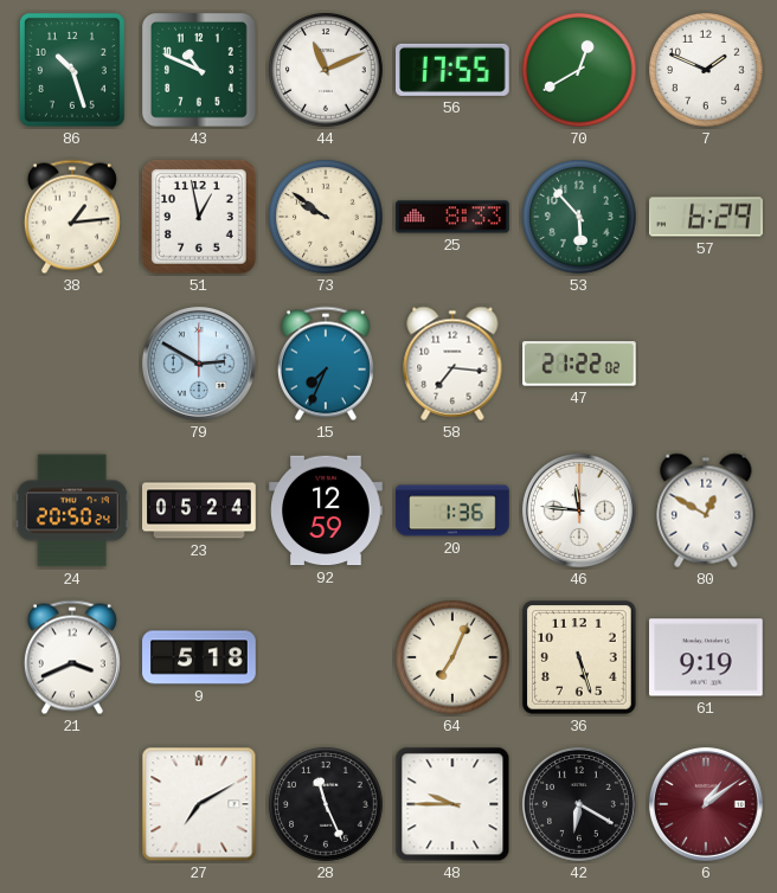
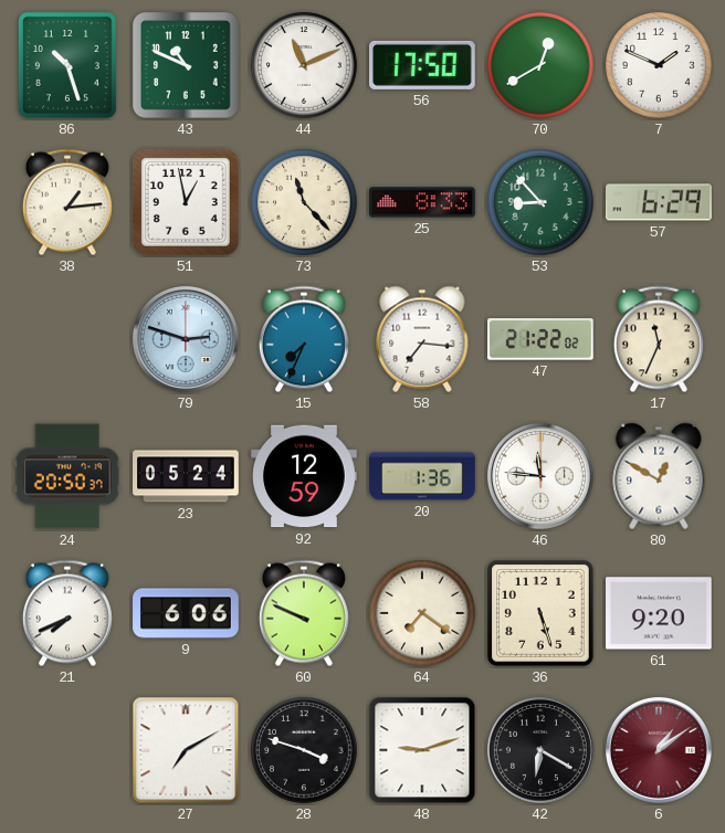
56: 17:55 -> 17:50
73: 9:51 -> 11:23
53: 5:53 -> 8:53
79: 2:50 -> 2:48
17: none -> 11:34
24: 20:50:24 -> 20:50:37
21: 3:41 -> 7:41
9: 5:18 -> 6:06
60: none -> 9:49
64: 7:04 -> 7:21
61: 9:19 -> 9:20
28: 11:26 -> 3:48
48: 9:45 -> 9:12
